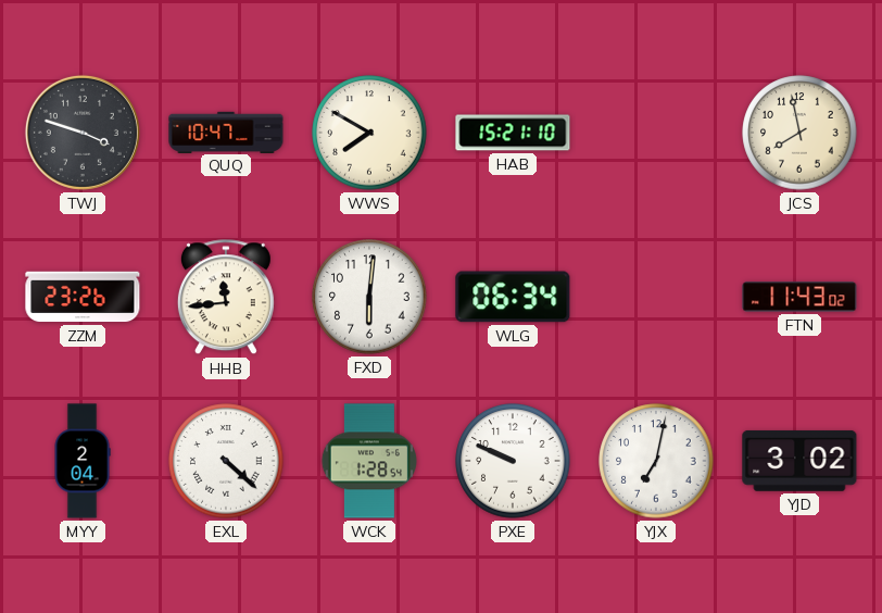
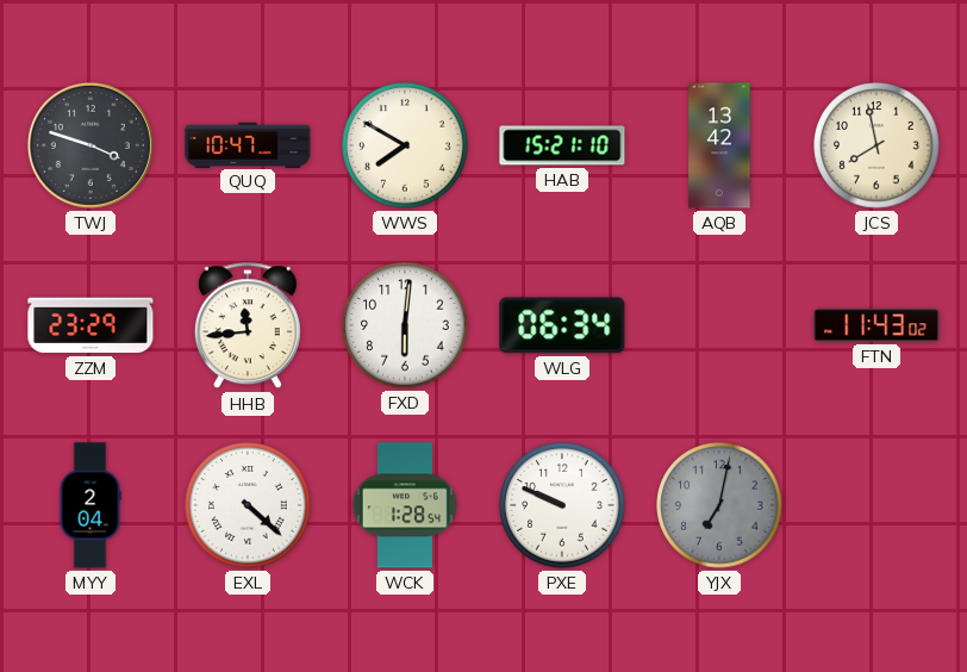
AQB: none -> 13:42
ZZM: 23:26 -> 23:29
YJX dial: white -> grey
YJD: 3:02 -> none
